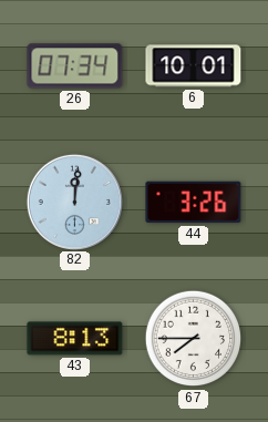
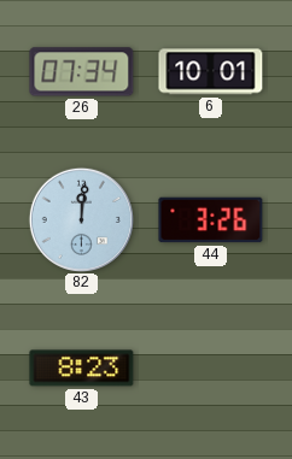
43: 8:13 -> 8:23
67: 7:45 -> none
